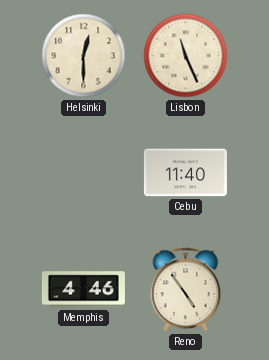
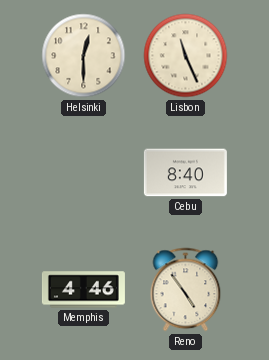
Cebu: 11:40 -> 8:40
